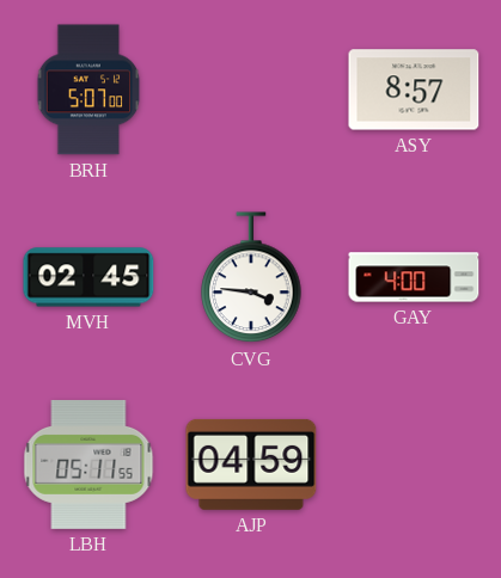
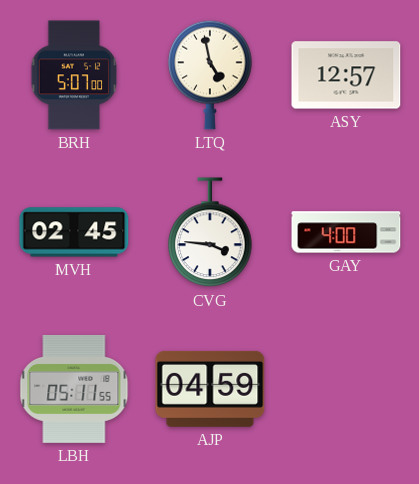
LTQ: none -> 4:58
ASY: 8:57 -> 12:57
